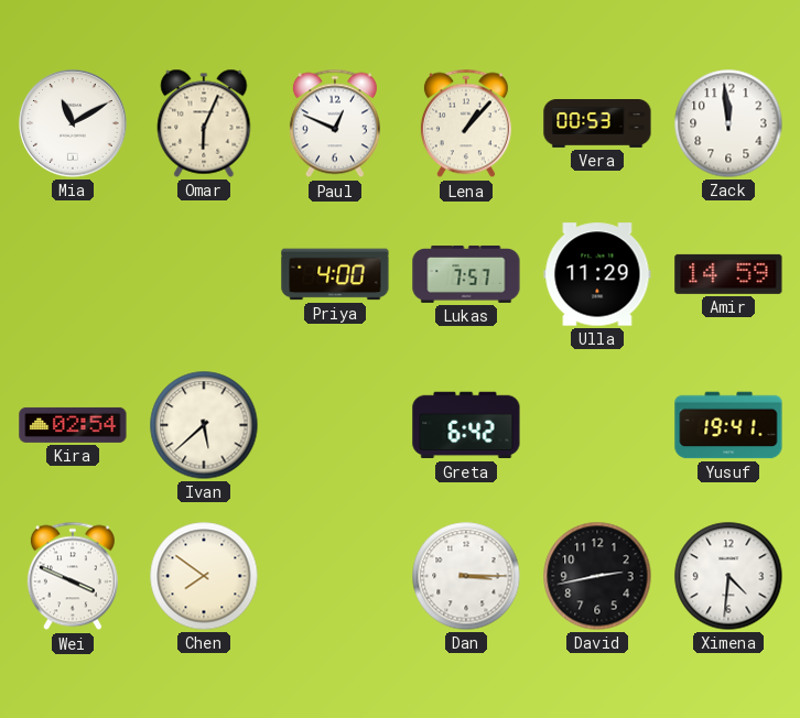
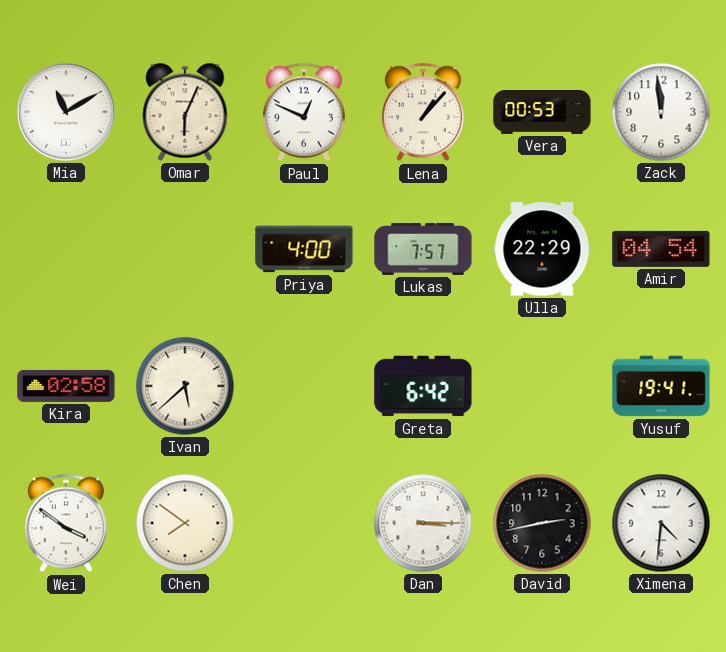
Ulla: 11:29 -> 22:29
Amir: 14:59 -> 04:54
Kira: 02:54 -> 02:58
Wei: 3:49 -> 3:51
